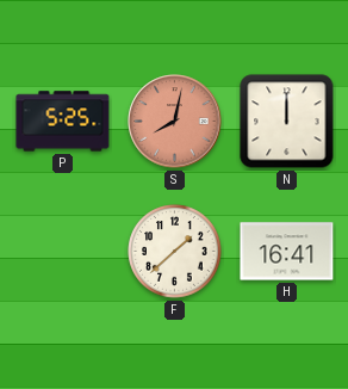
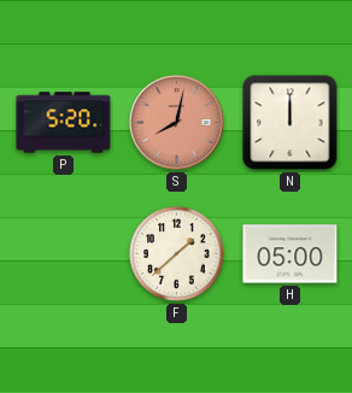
P: 5:25 -> 5:20
H: 16:41 -> 05:00
